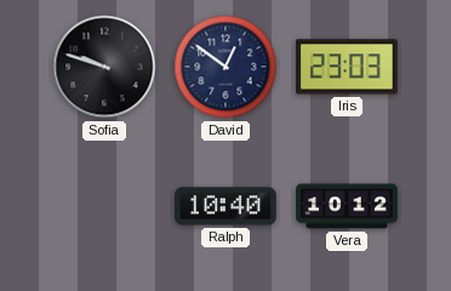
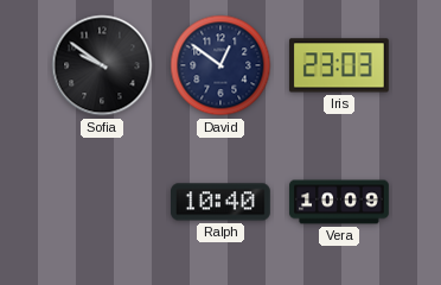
Sofia: 9:48 -> 9:51
Vera: 10:12 -> 10:09
